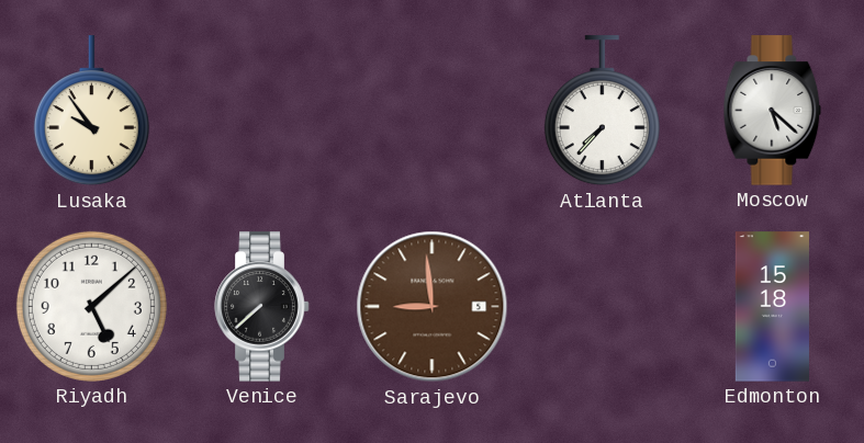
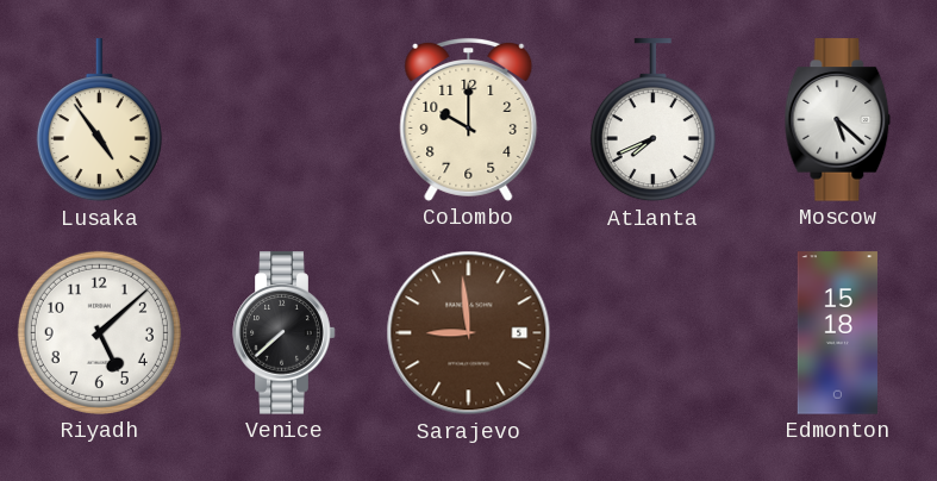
Lusaka: 9:54 -> 4:54
Colombo: none -> 10:00
Atlanta: 7:37 -> 7:41
